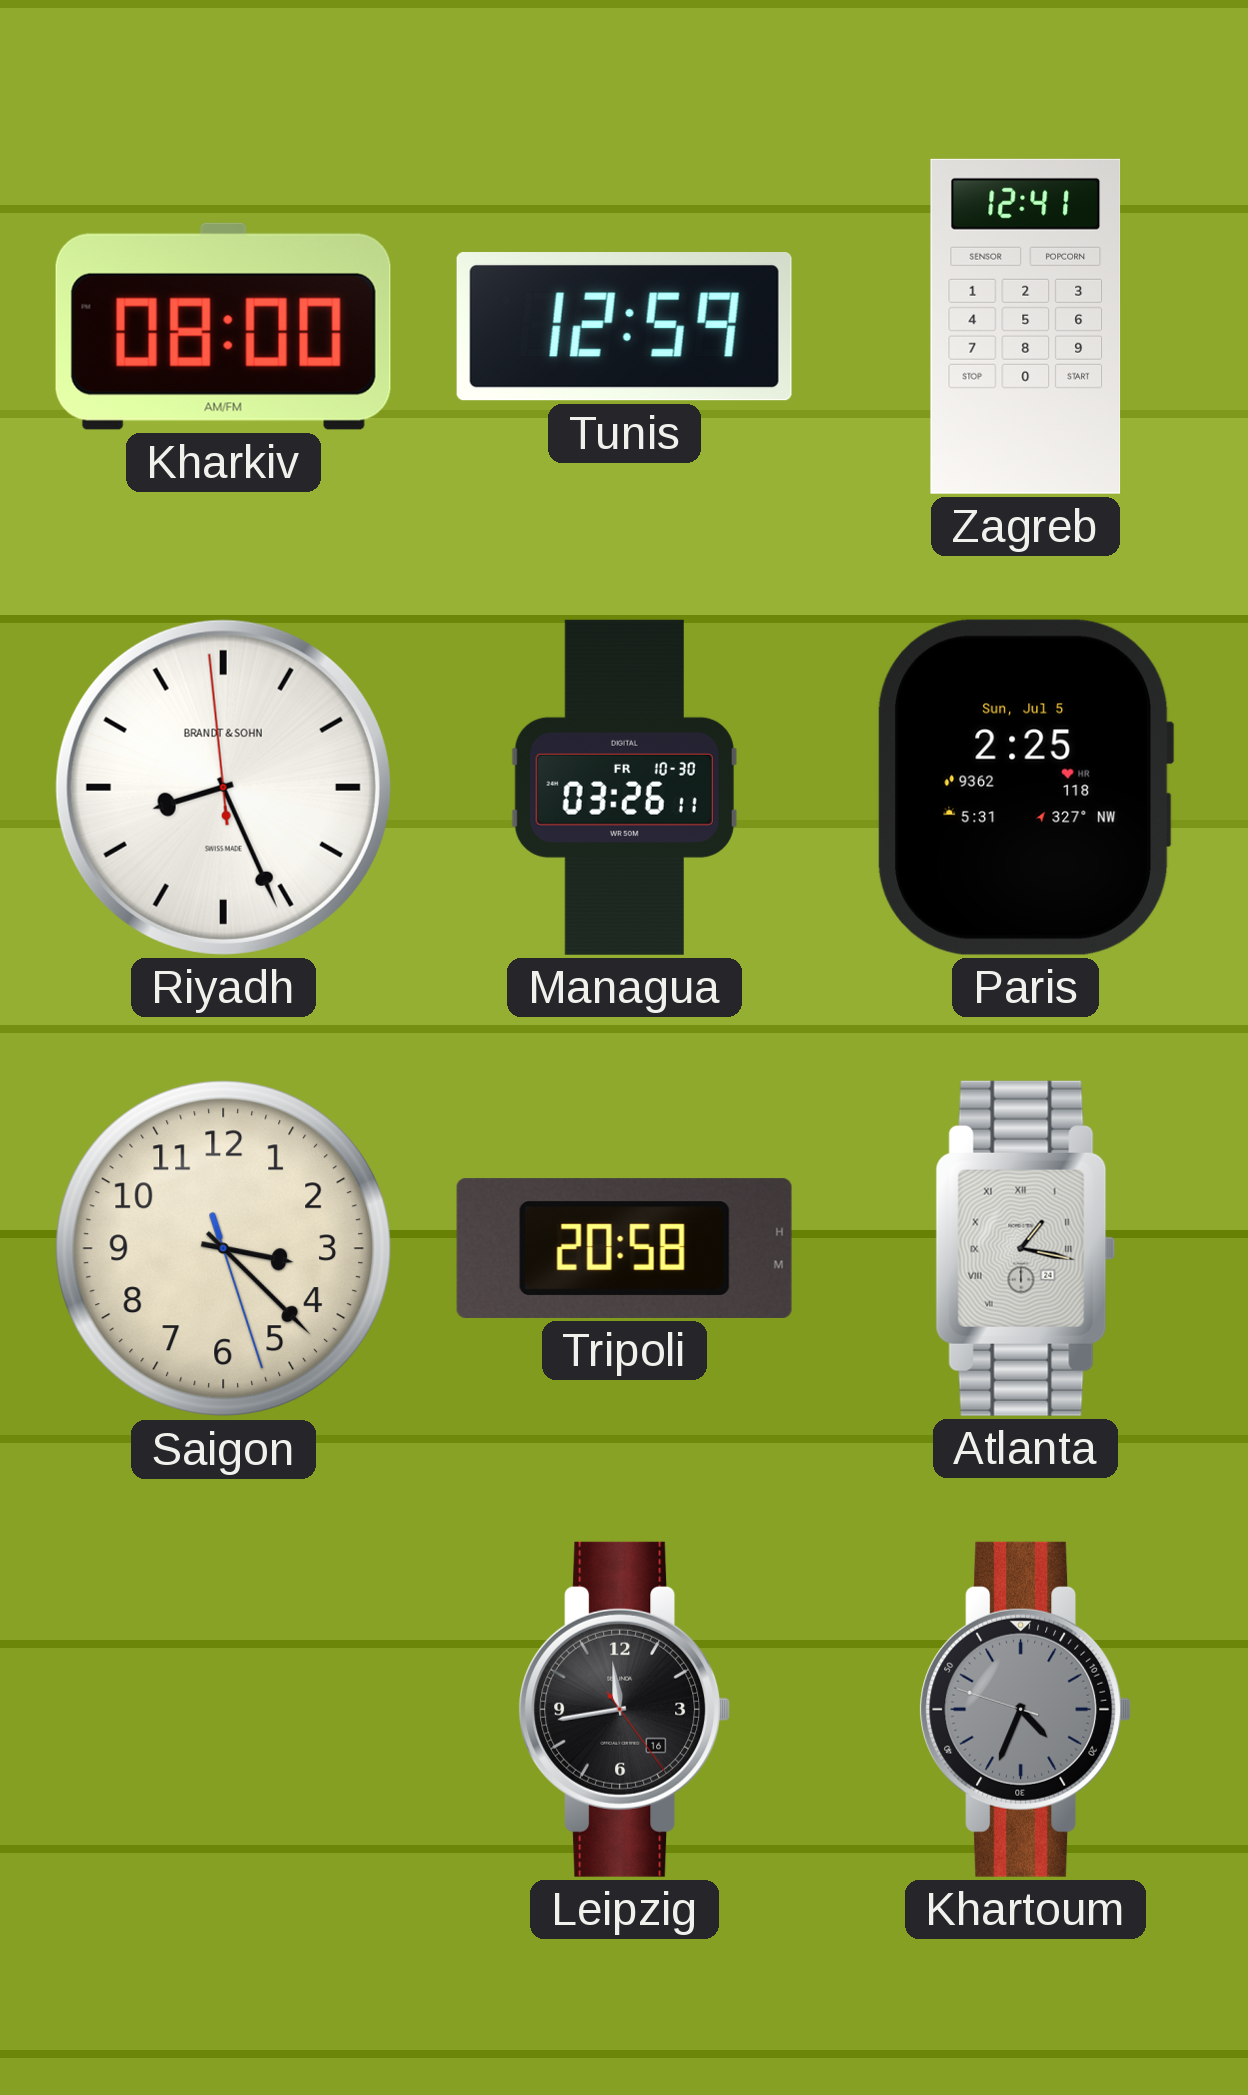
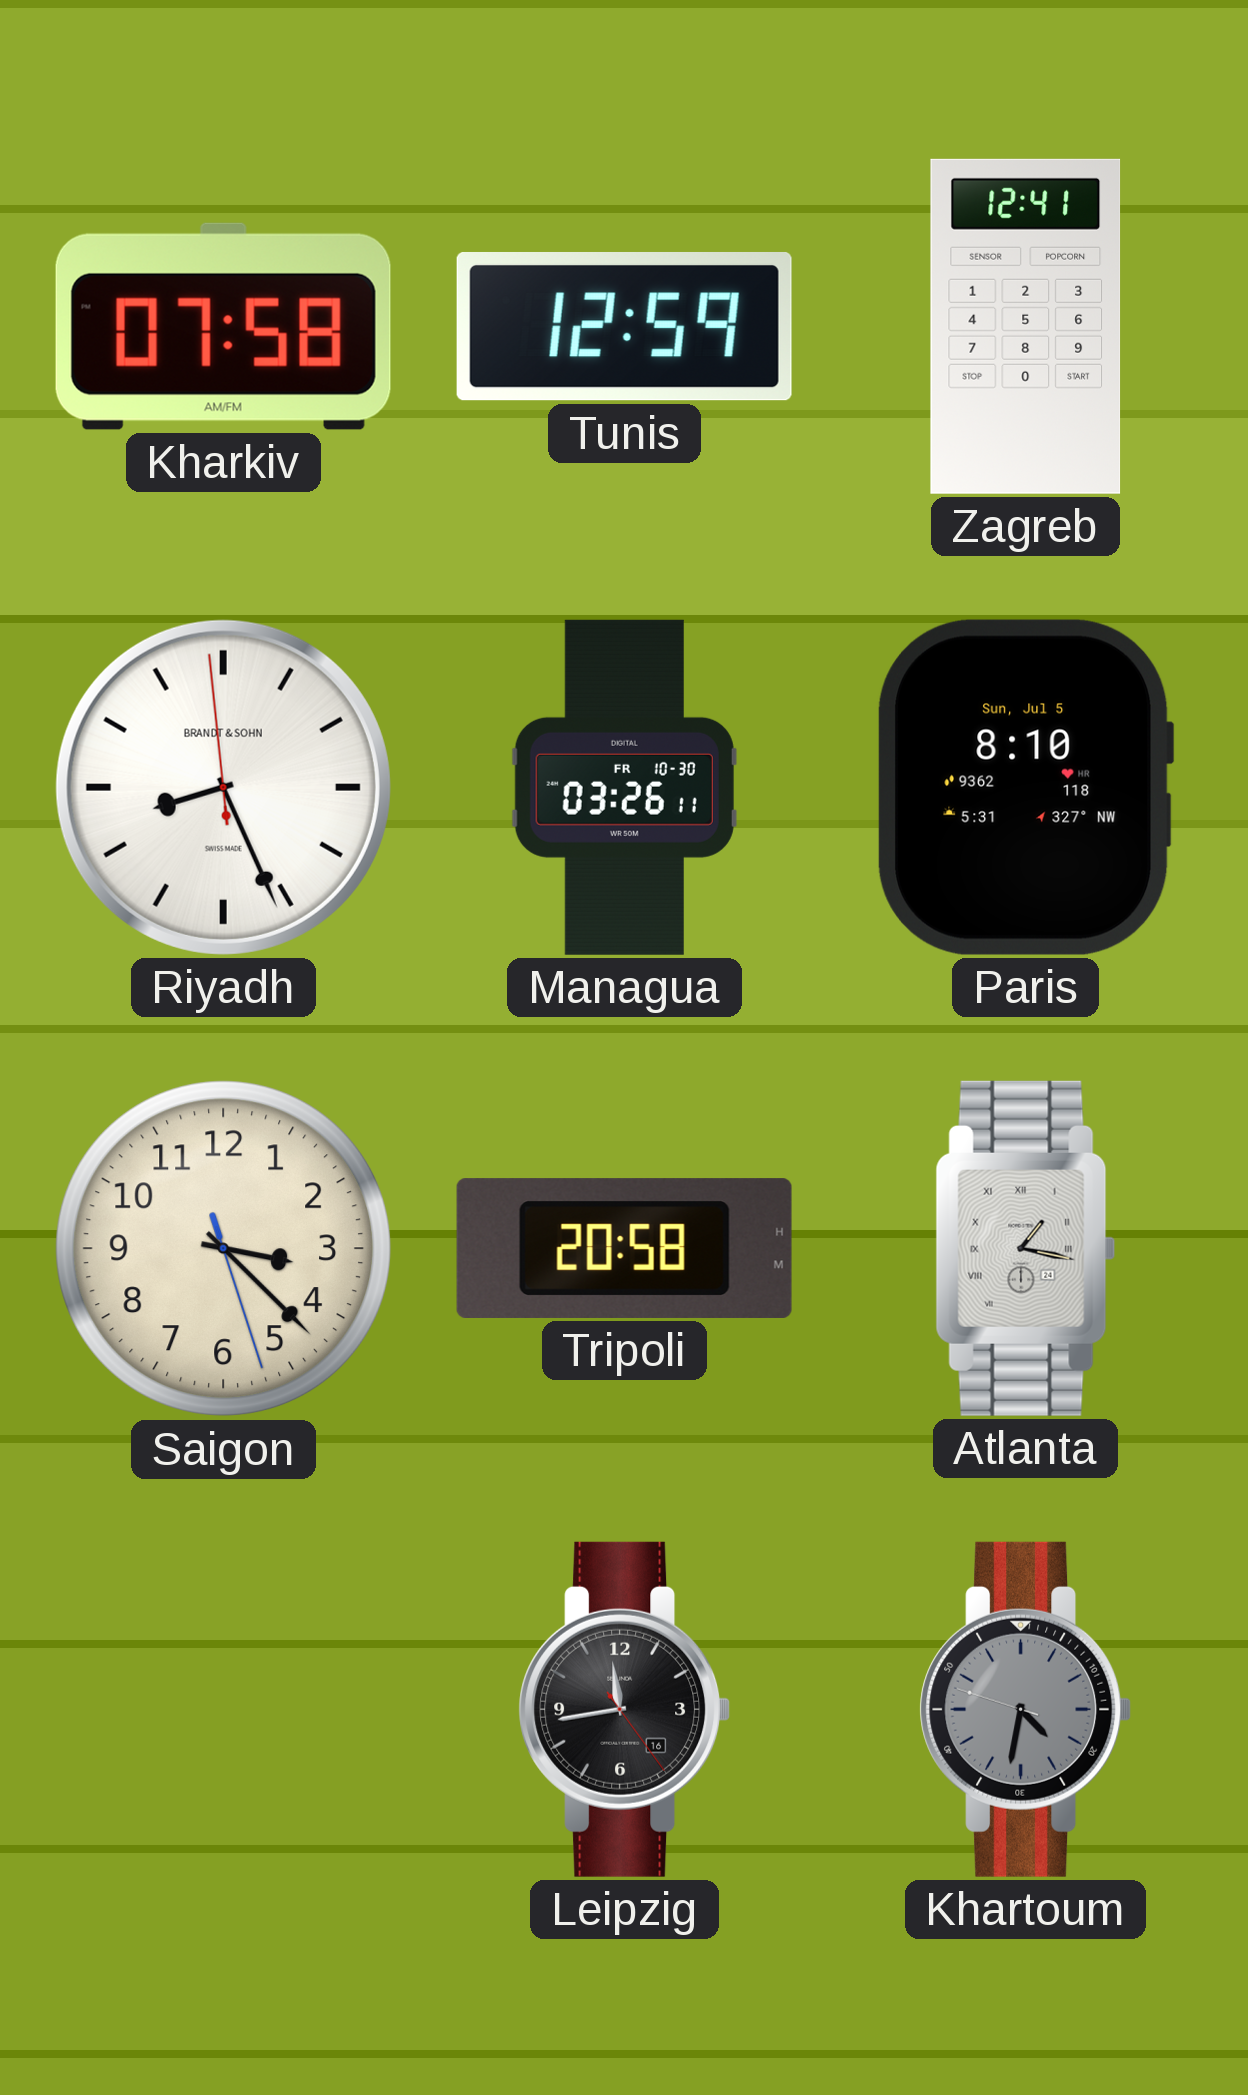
Kharkiv: 08:00 -> 07:58
Paris: 2:25 -> 8:10
Khartoum: 4:33 -> 4:31
